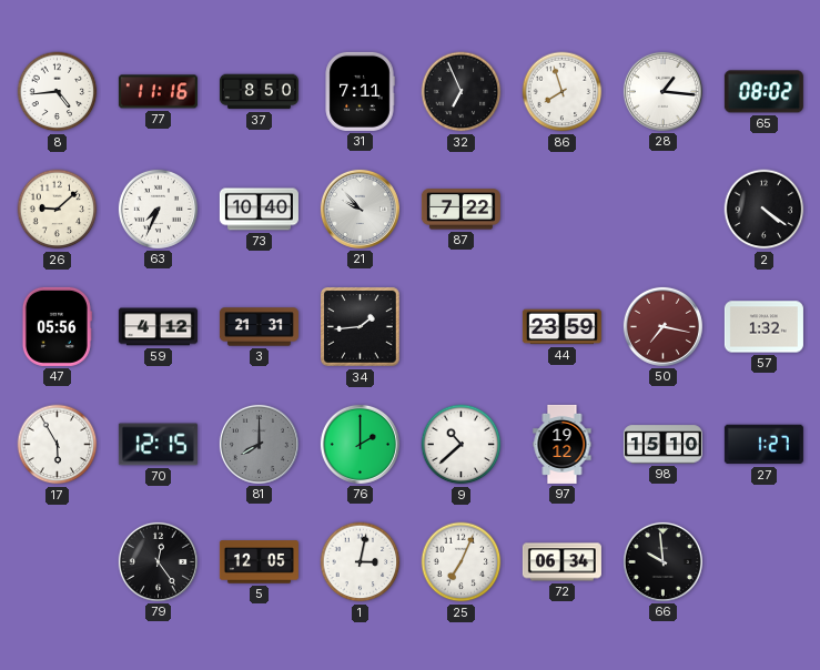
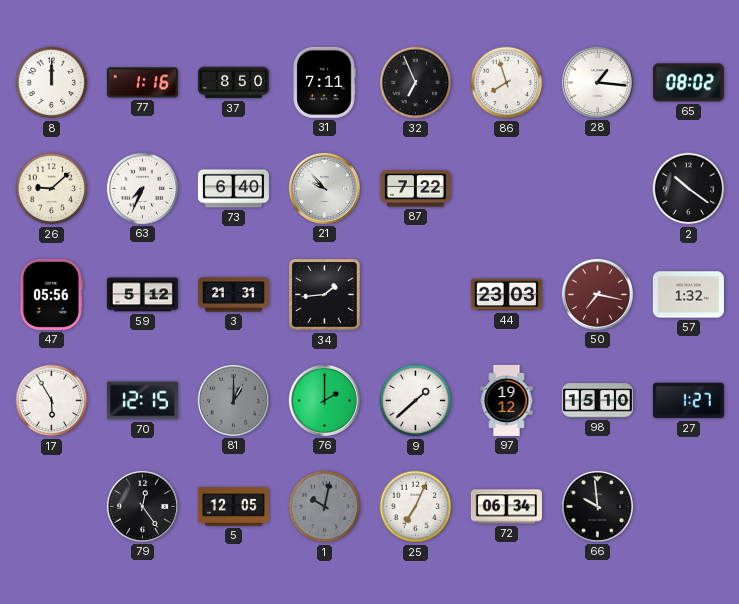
8: 4:44 -> 12:00
77: 11:16 -> 1:16
73: 10:40 -> 6:40
2: 4:21 -> 10:21
59: 4:12 -> 5:12
44: 23:59 -> 23:03
81: 8:00 -> 1:00
9: 10:38 -> 1:38
1: 3:02 -> 10:02
1 dial: white -> grey
